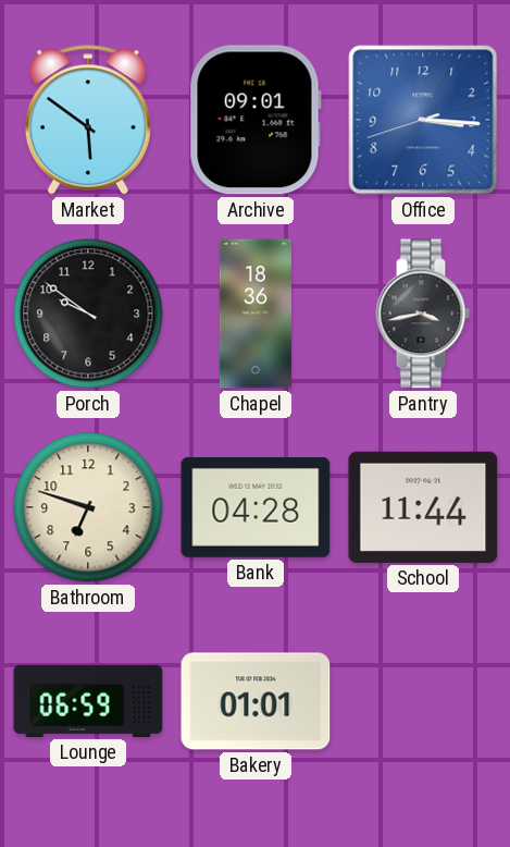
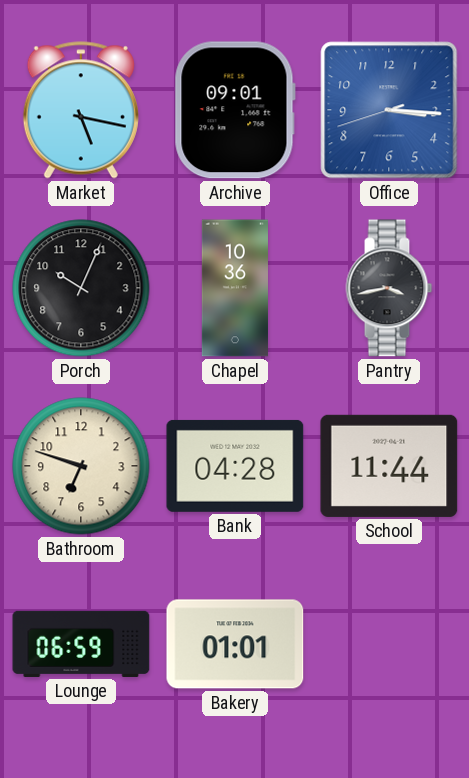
Market: 5:51 -> 5:17
Porch: 9:51 -> 10:04
Chapel: 18:36 -> 10:36
